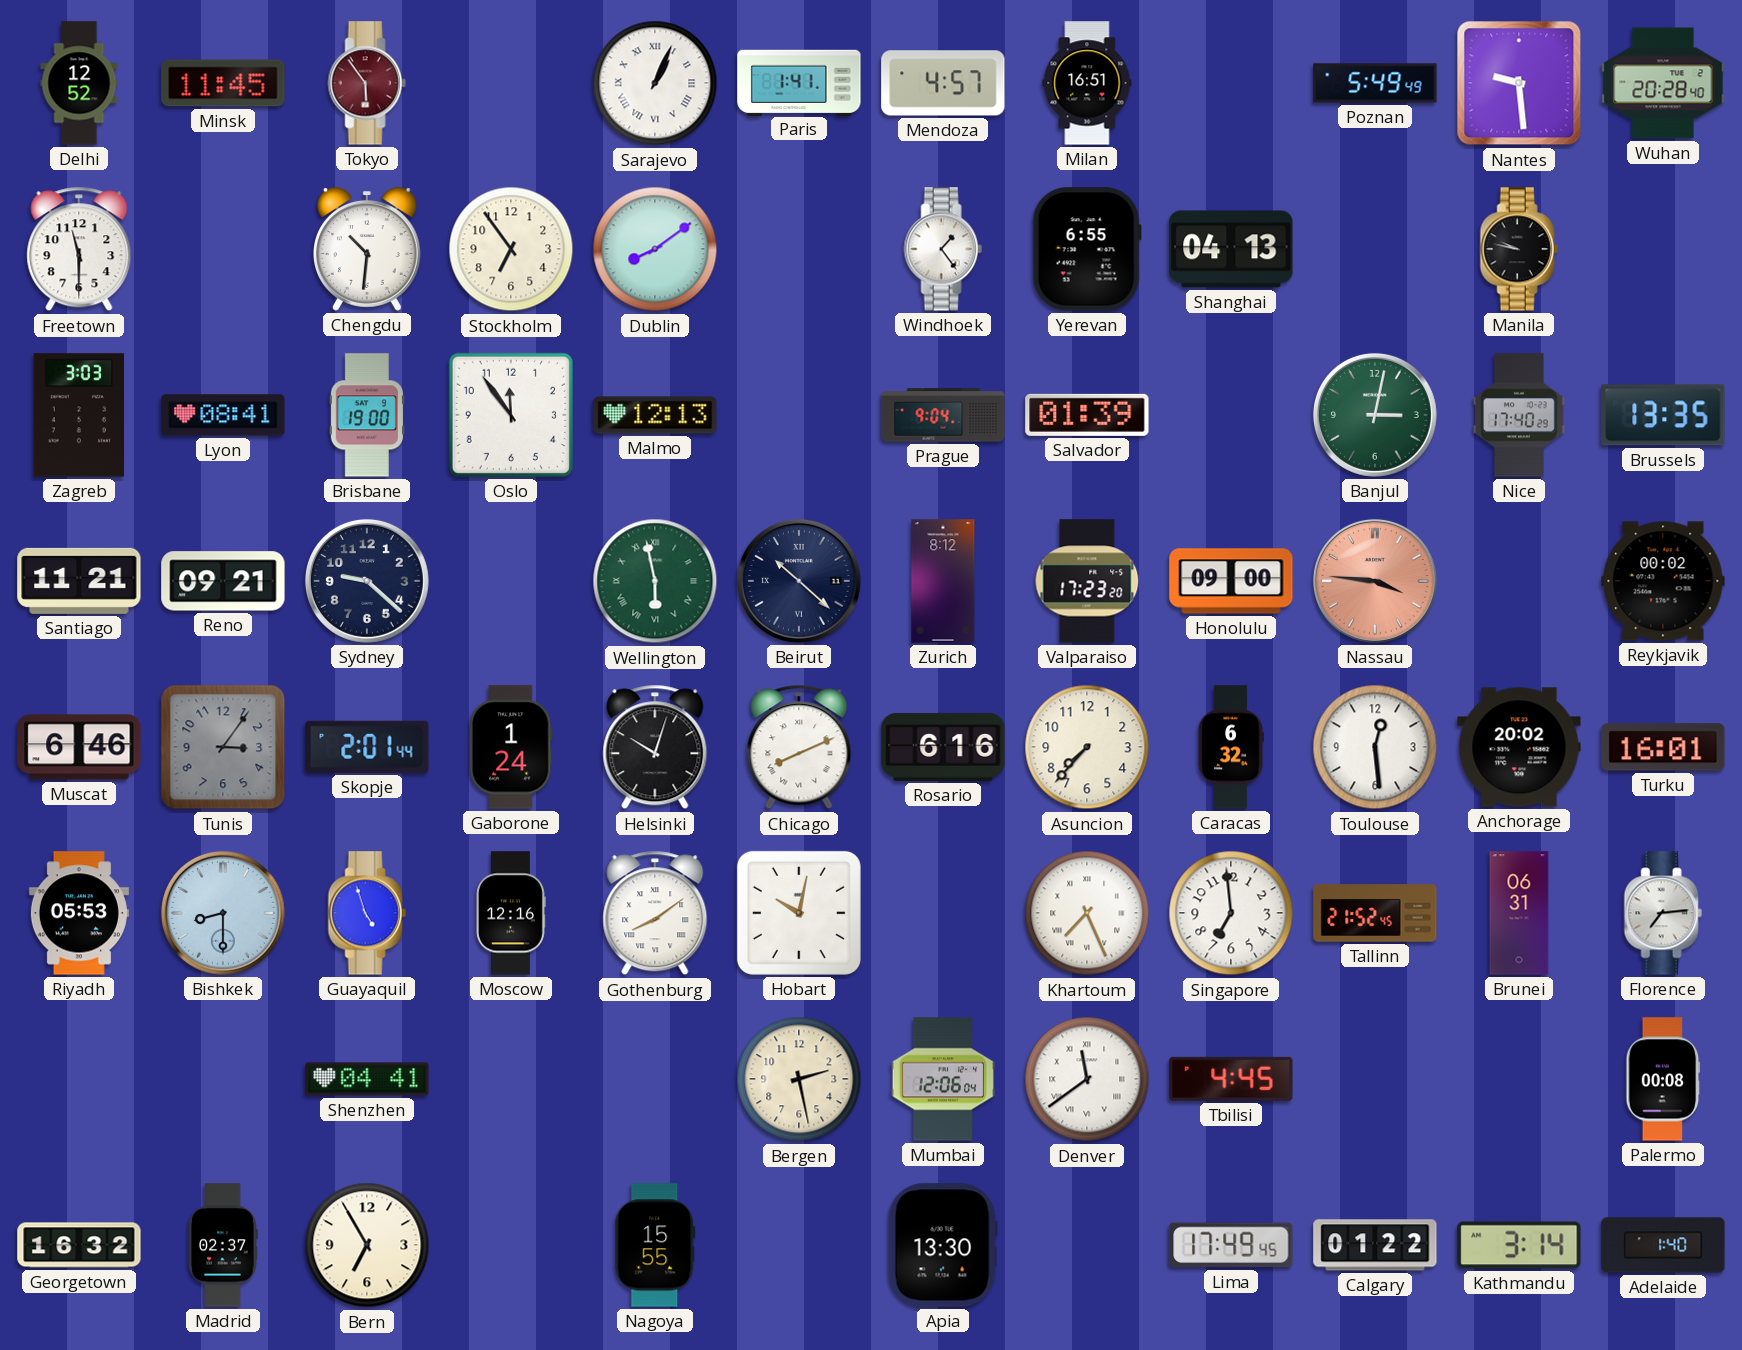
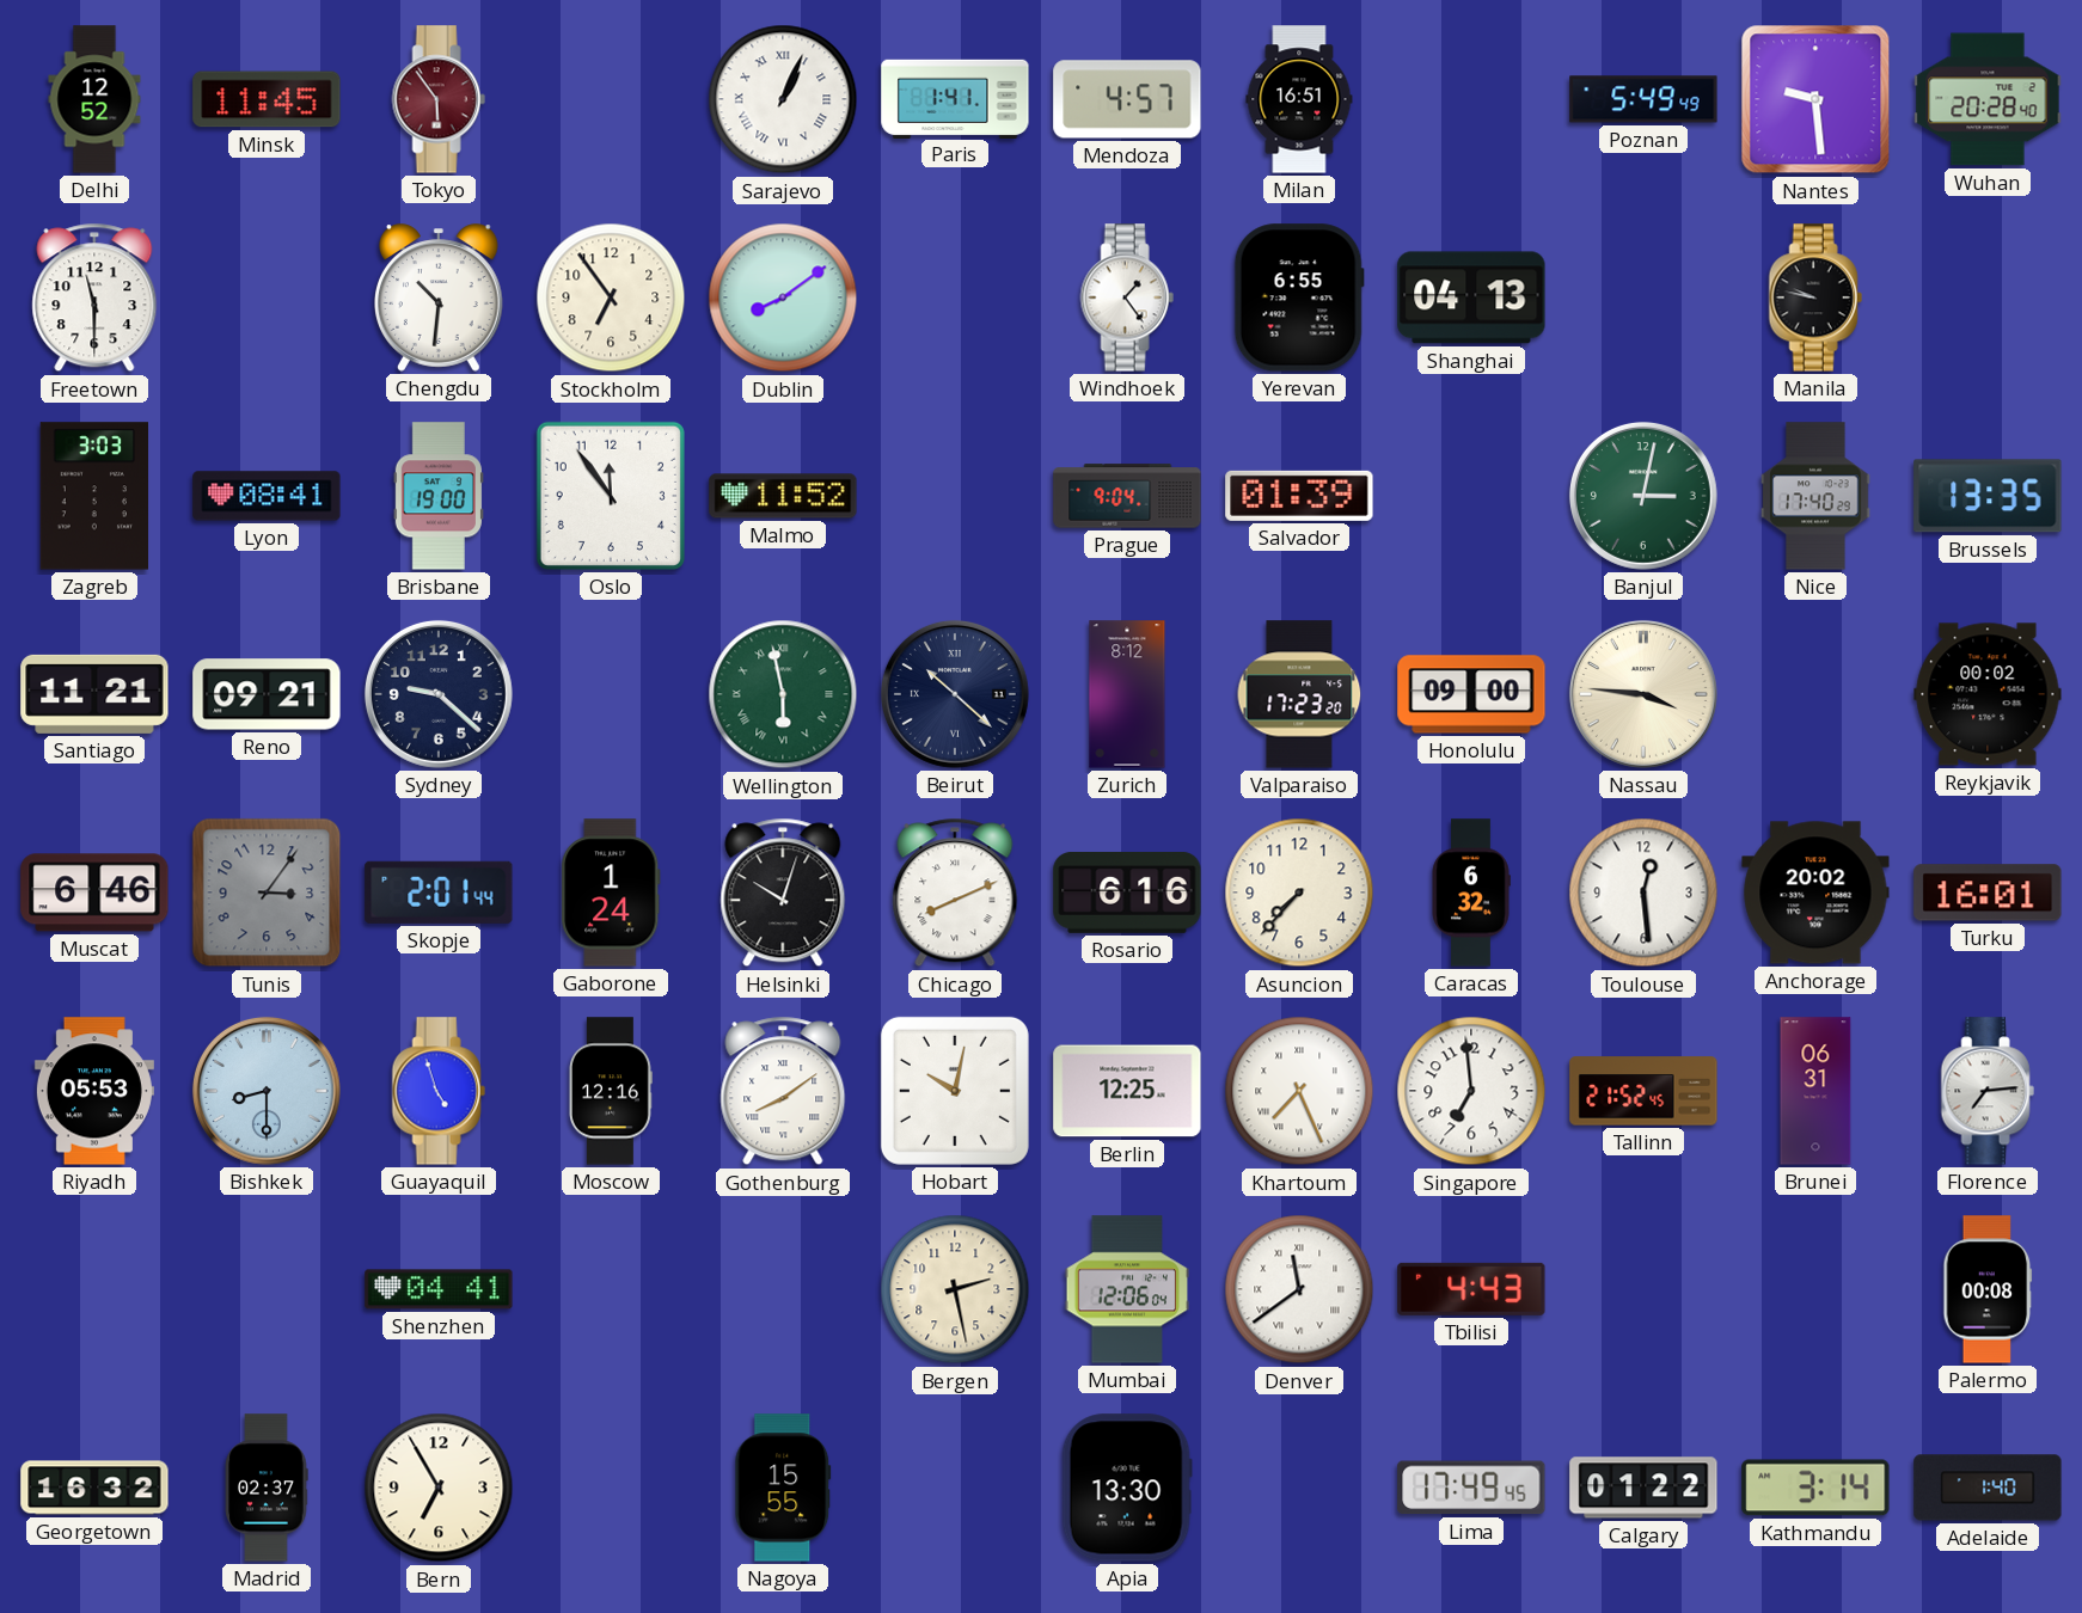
Malmo: 12:13 -> 11:52
Nassau dial: salmon -> cream
Berlin: none -> 12:25
Tbilisi: 4:45 -> 4:43
